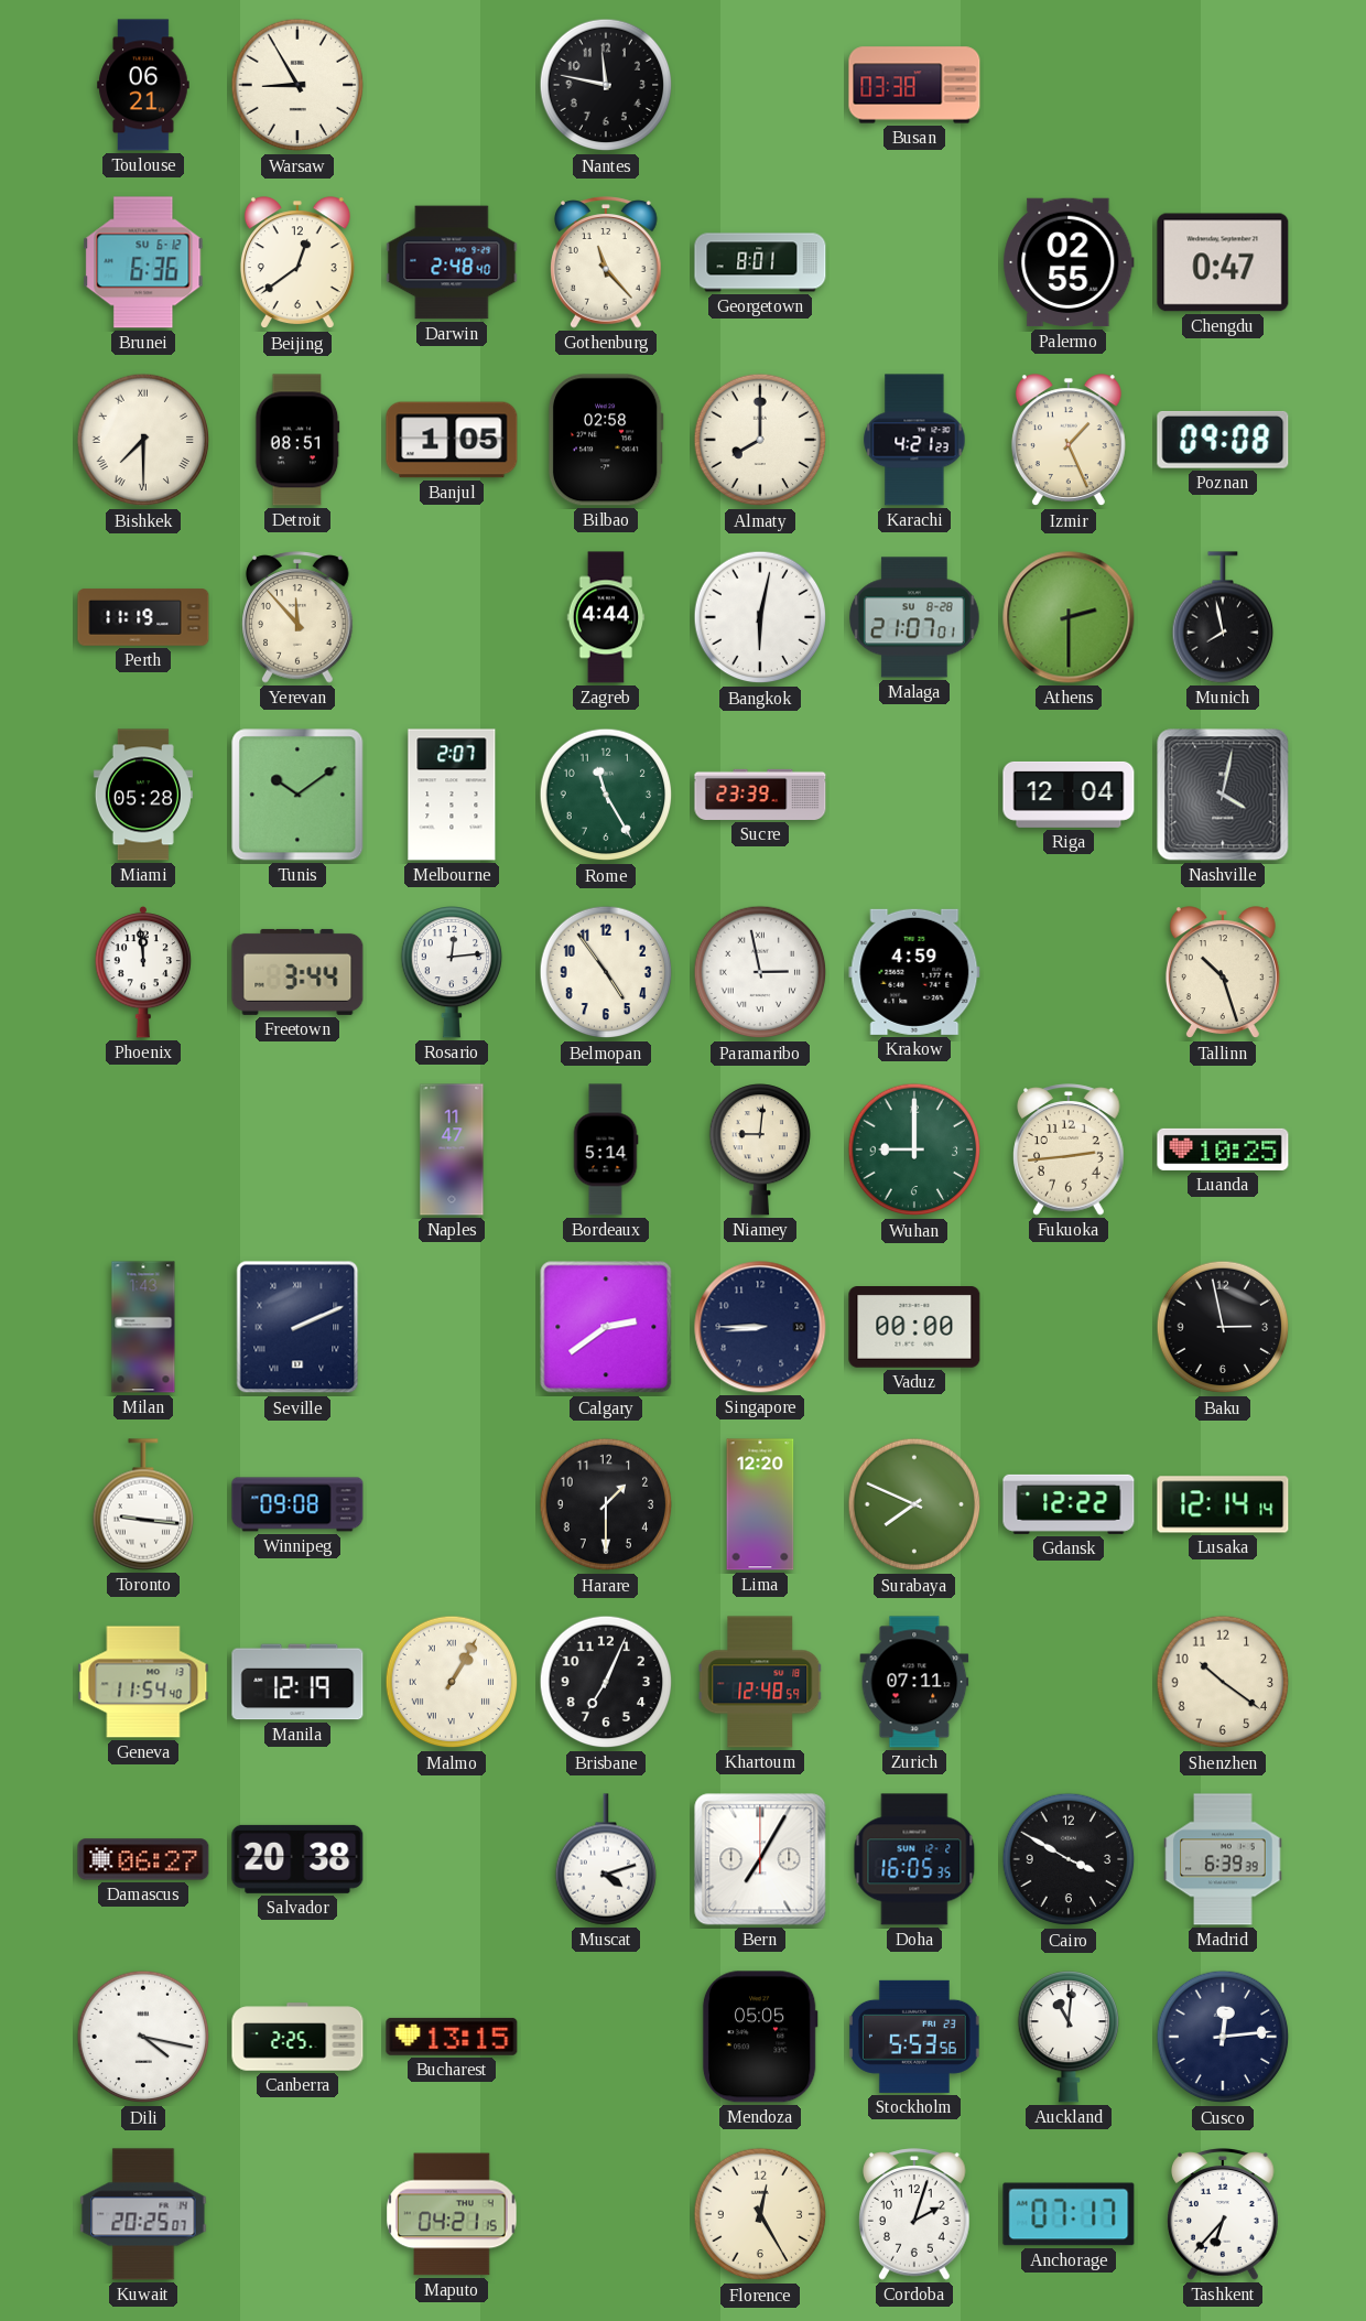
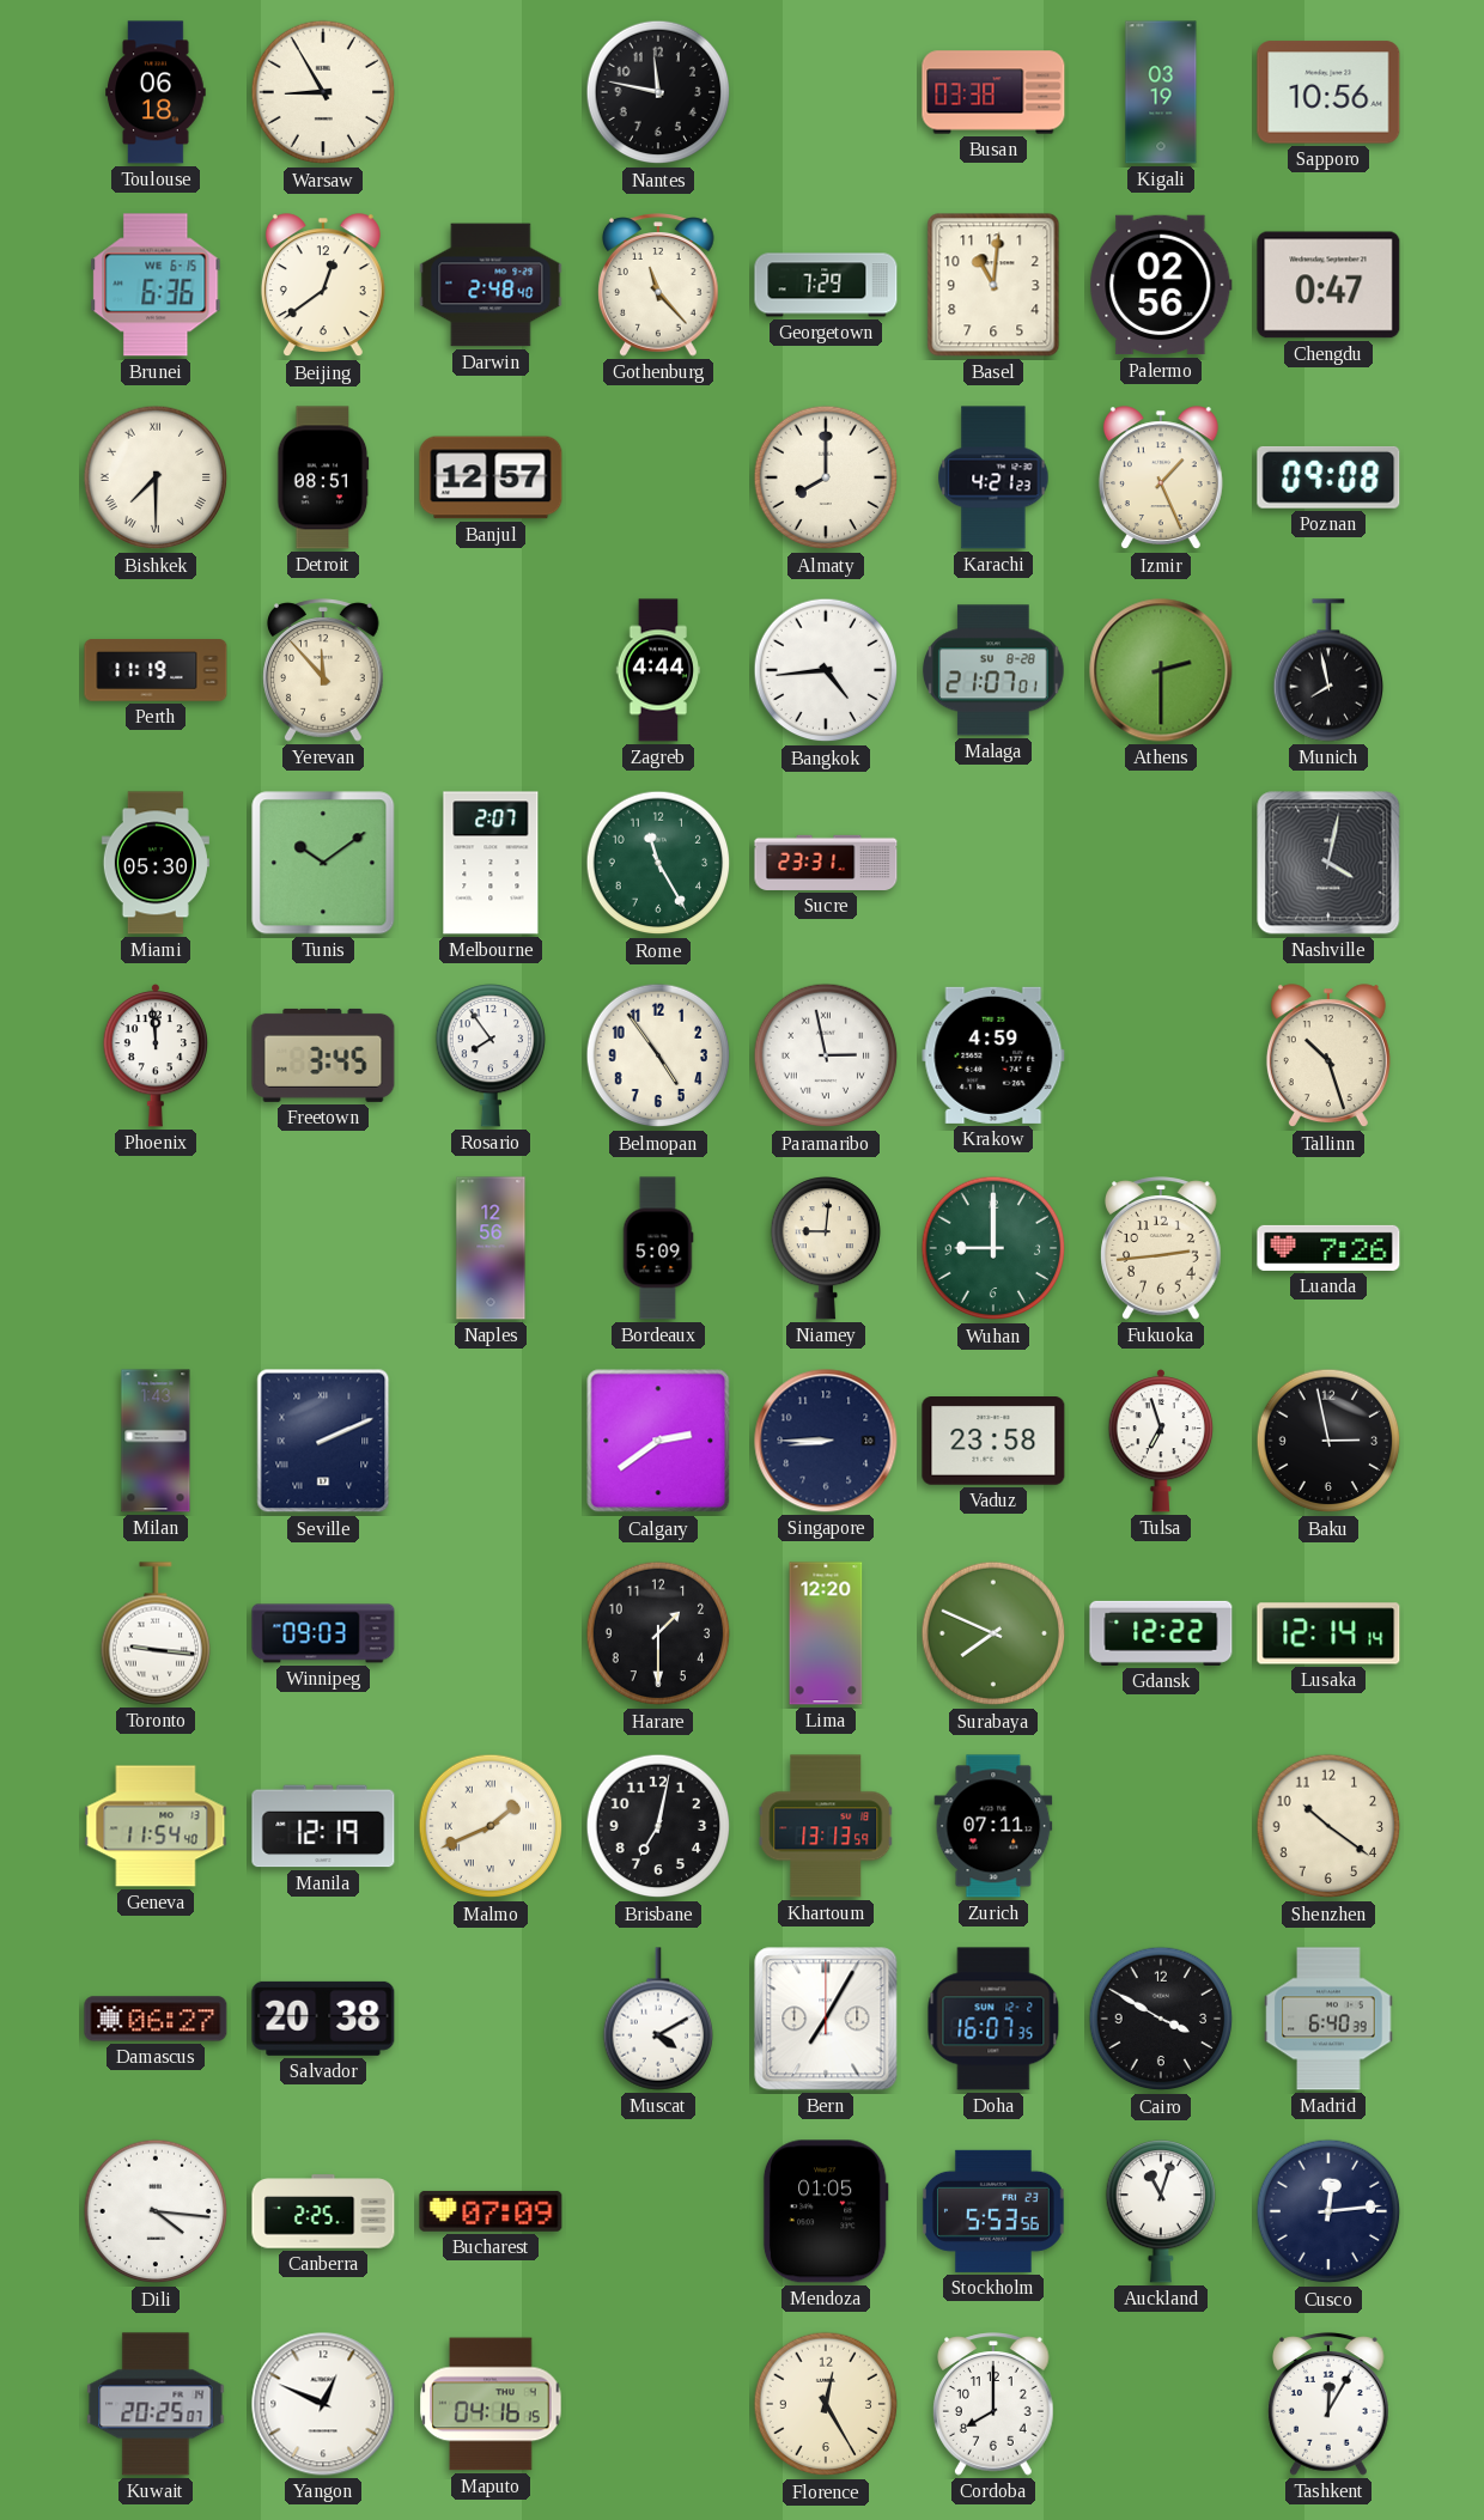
Toulouse: 06:21 -> 06:18
Kigali: none -> 03:19
Sapporo: none -> 10:56
Brunei date: SU 6-12 -> WE 6-15
Georgetown: 8:01 -> 7:29
Basel: none -> 11:01
Palermo: 02:55 -> 02:56
Banjul: 1:05 -> 12:57
Bilbao: 02:58 -> none
Bangkok: 6:02 -> 4:44
Miami: 05:28 -> 05:30
Sucre: 23:39 -> 23:31
Riga: 12:04 -> none
Freetown: 3:44 -> 3:45
Rosario: 12:14 -> 7:54
Naples: 11:47 -> 12:56
Bordeaux: 5:14 -> 5:09
Luanda: 10:25 -> 7:26
Vaduz: 00:00 -> 23:58
Tulsa: none -> 6:57
Winnipeg: 09:08 -> 09:03
Malmo: 1:05 -> 1:41
Brisbane: 7:04 -> 7:02
Khartoum: 12:48 -> 13:13
Muscat: 4:12 -> 4:10
Doha: 16:05 -> 16:07
Madrid: 6:39 -> 6:40
Dili: 4:17 -> 4:16
Bucharest: 13:15 -> 07:09
Mendoza: 05:05 -> 01:05
Auckland: 11:01 -> 11:03
Yangon: none -> 12:49
Maputo: 04:21 -> 04:16
Cordoba: 2:03 -> 8:00
Anchorage: 07:17 -> none
Tashkent: 6:37 -> 12:05
